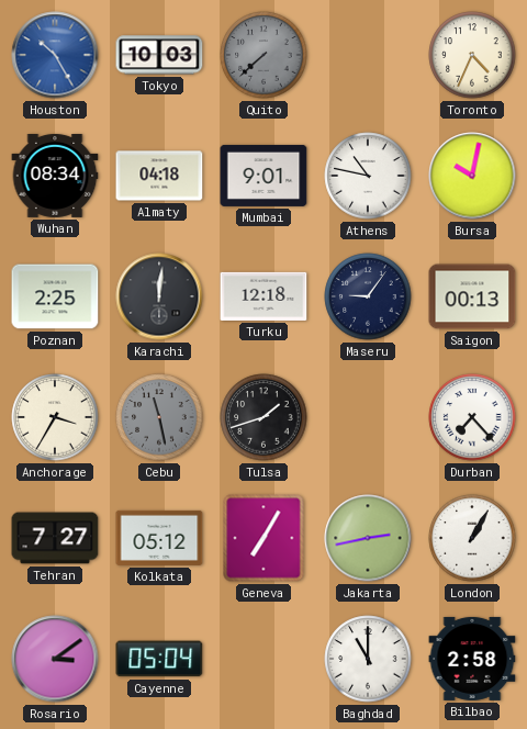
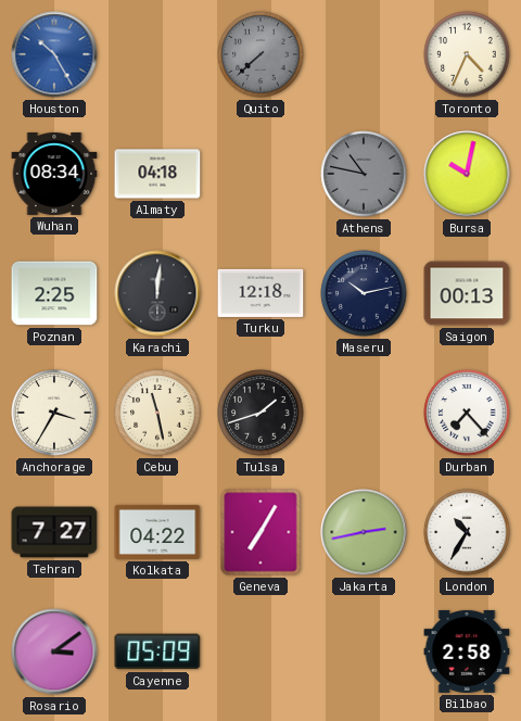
Tokyo: 10:03 -> none
Mumbai: 9:01 -> none
Athens dial: white -> grey
Maseru: 9:06 -> 10:13
Cebu dial: grey -> cream
Kolkata: 05:12 -> 04:22
London: 1:05 -> 10:35
Cayenne: 05:04 -> 05:09
Baghdad: 11:00 -> none
